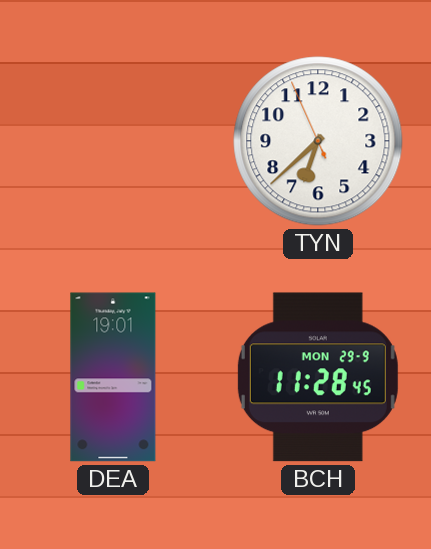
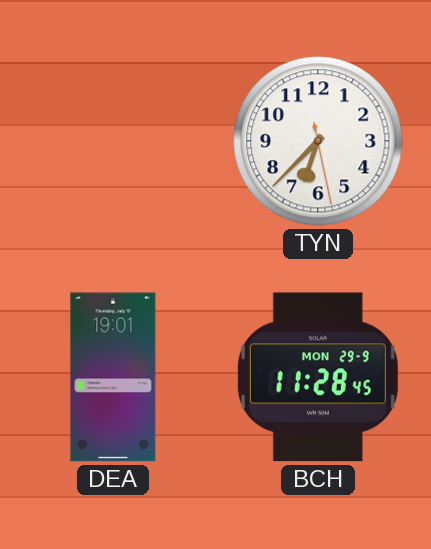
TYN: 6:37:56 -> 6:37:28
